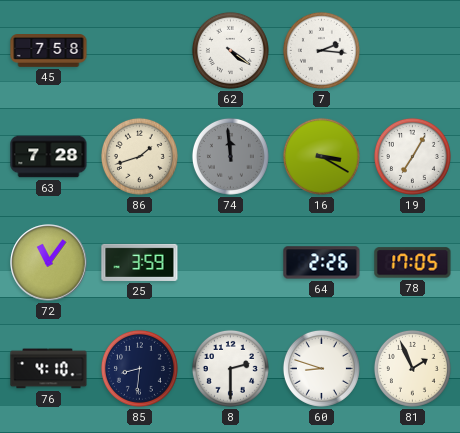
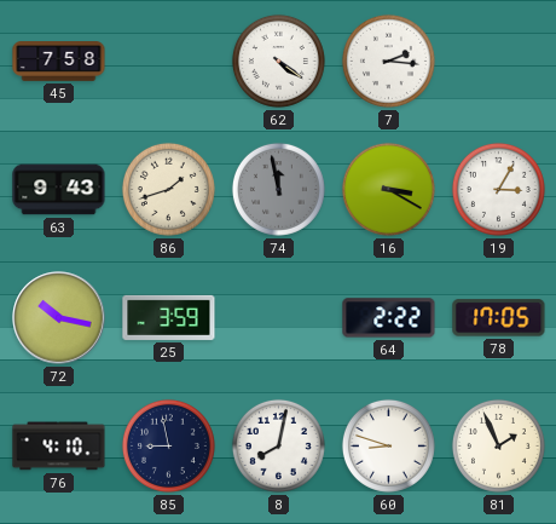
63: 7:28 -> 9:43
74: 11:59 -> 11:58
19: 7:05 -> 3:05
72: 11:06 -> 10:17
64: 2:26 -> 2:22
85: 8:31 -> 8:58
8: 2:30 -> 8:02
